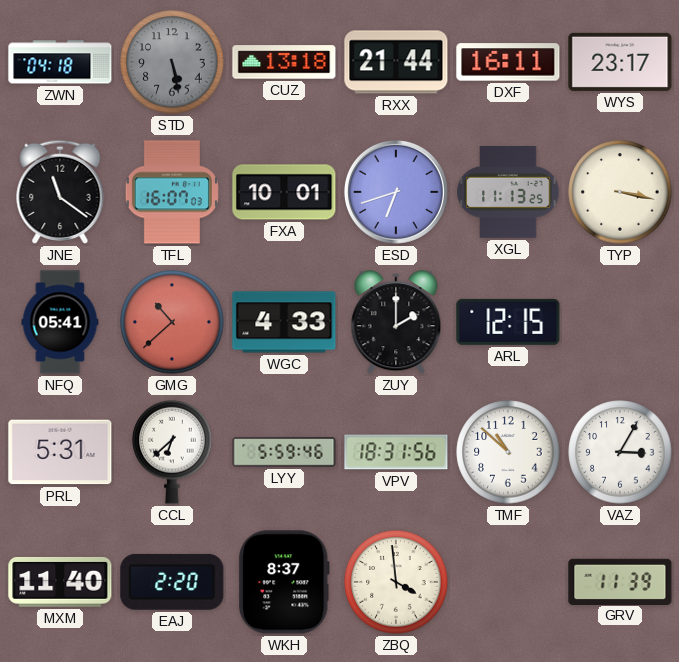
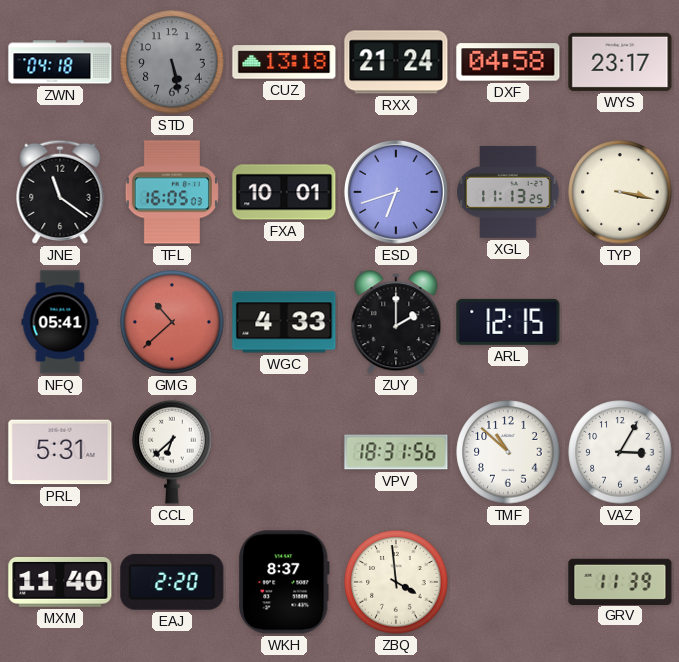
RXX: 21:44 -> 21:24
DXF: 16:11 -> 04:58
TFL: 16:07 -> 16:05
LYY: 5:59 -> none
